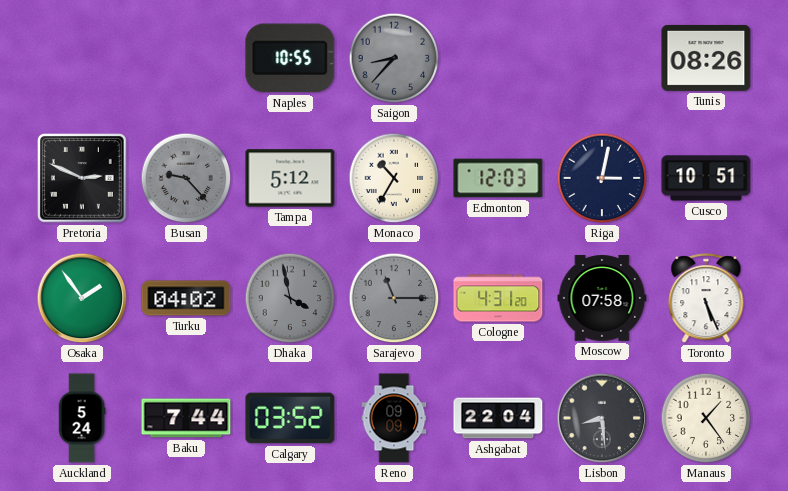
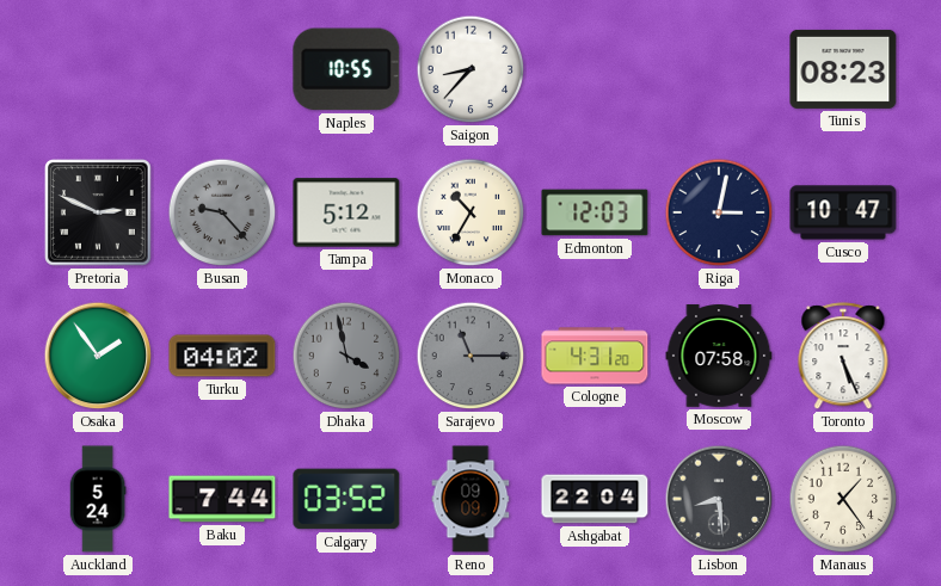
Saigon dial: grey -> white
Tunis: 08:26 -> 08:23
Cusco: 10:51 -> 10:47
